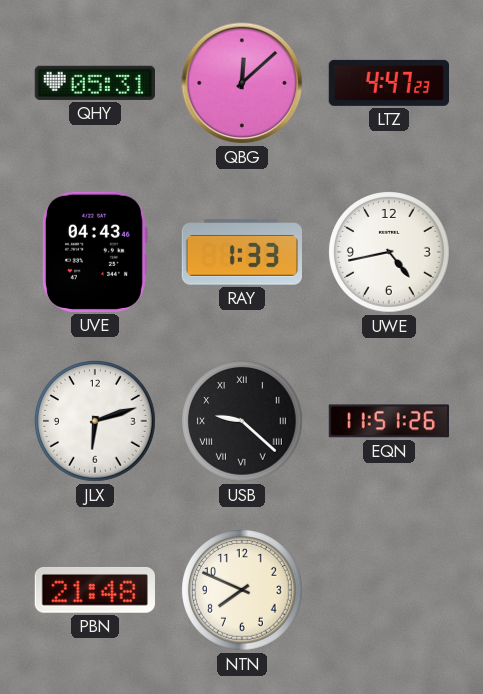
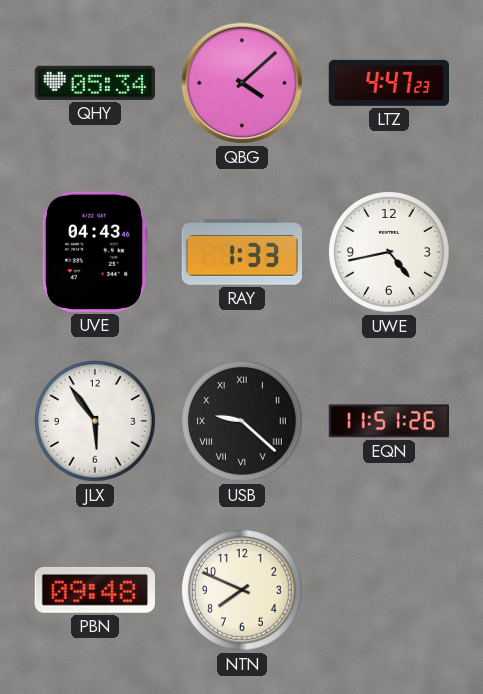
QHY: 05:31 -> 05:34
QBG: 12:08 -> 4:08
JLX: 6:12 -> 5:54
PBN: 21:48 -> 09:48
